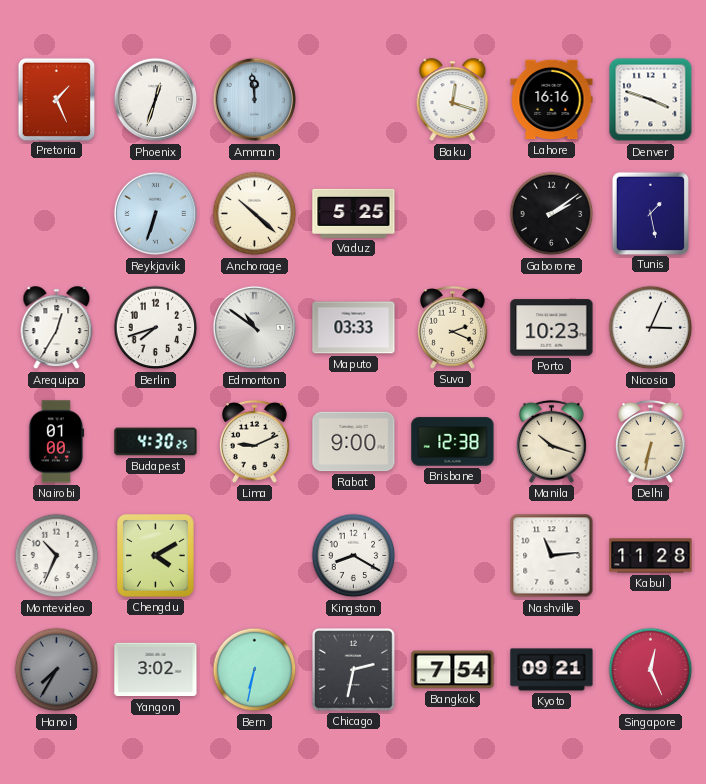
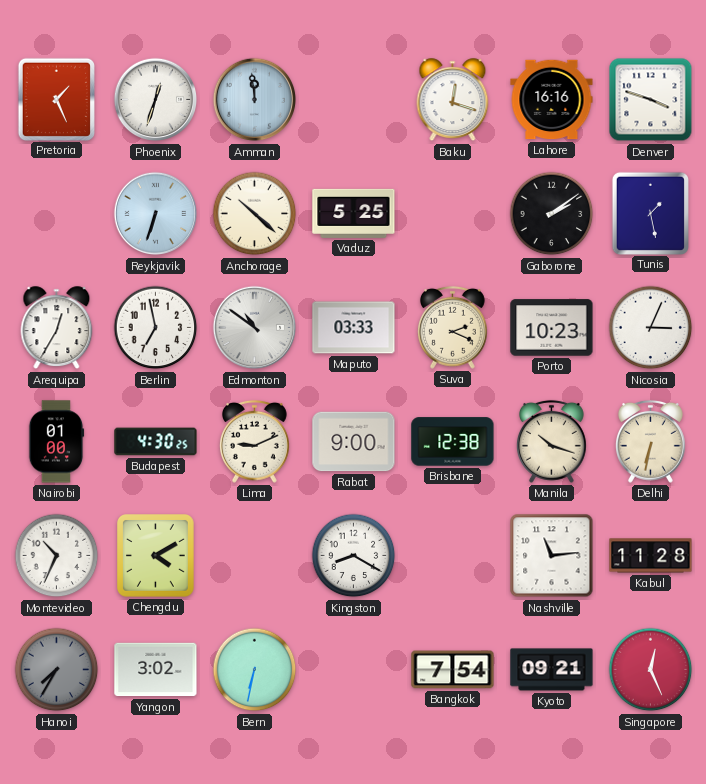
Berlin: 7:42 -> 6:58
Chicago: 2:32 -> none
